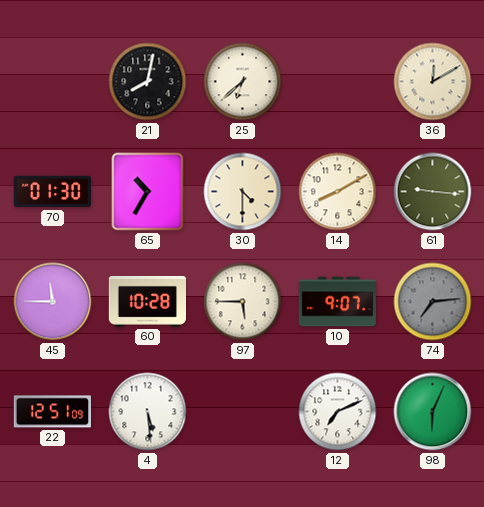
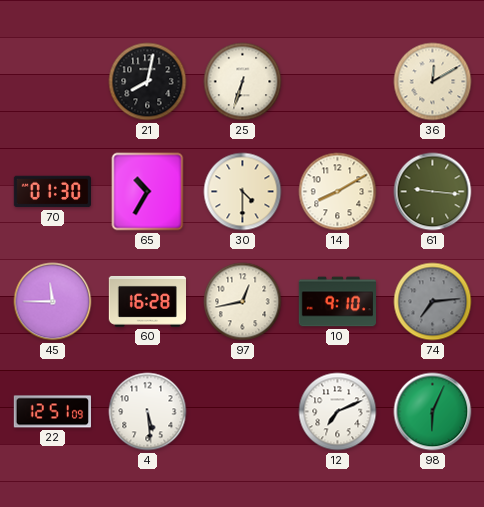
25: 6:38 -> 6:33
60: 10:28 -> 16:28
97: 5:45 -> 12:43
10: 9:07 -> 9:10
